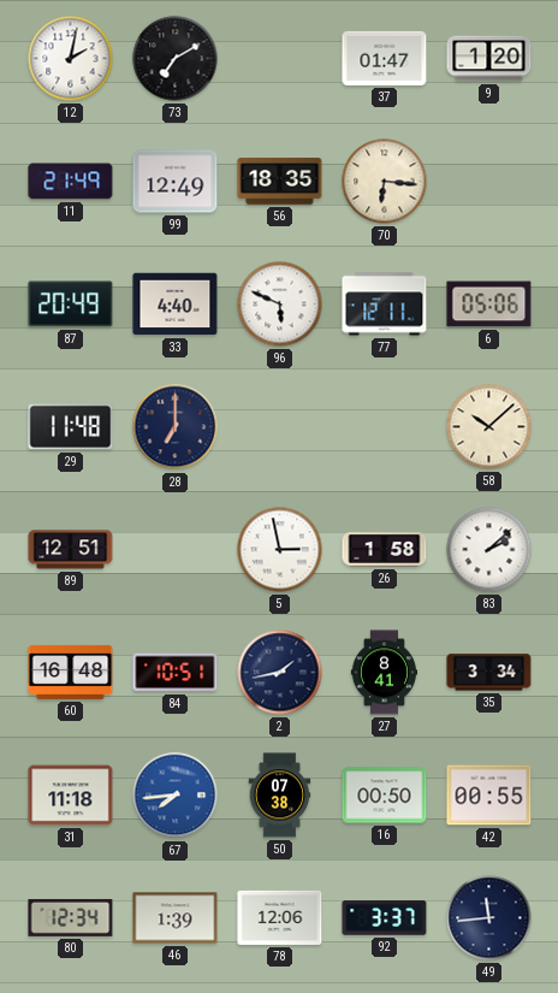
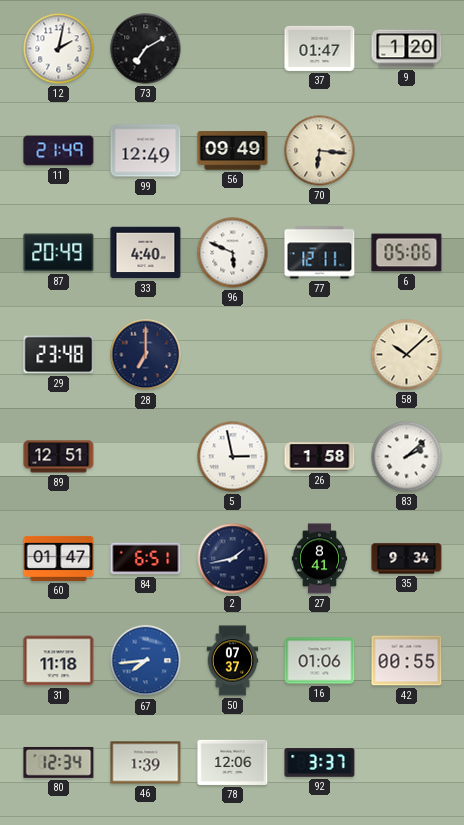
56: 18:35 -> 09:49
29: 11:48 -> 23:48
60: 16:48 -> 01:47
84: 10:51 -> 6:51
35: 3:34 -> 9:34
50: 07:38 -> 07:37
16: 00:50 -> 01:06
49: 11:44 -> none
